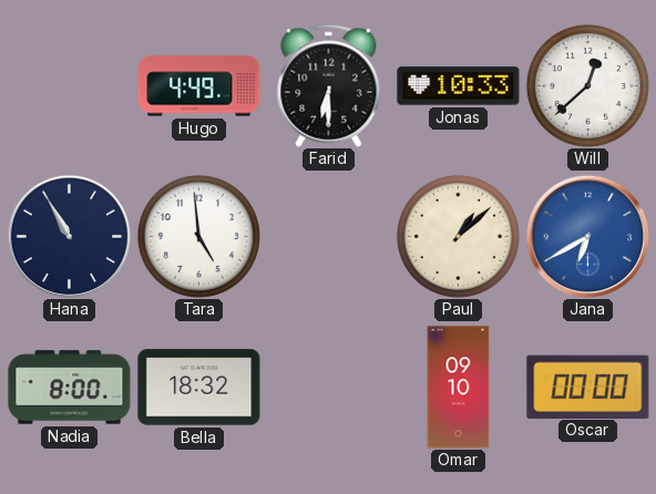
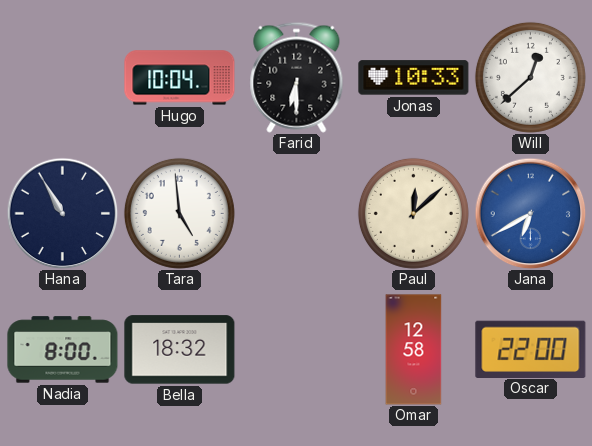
Hugo: 4:49 -> 10:04
Paul: 1:08 -> 12:08
Omar: 09:10 -> 12:58
Oscar: 00:00 -> 22:00
